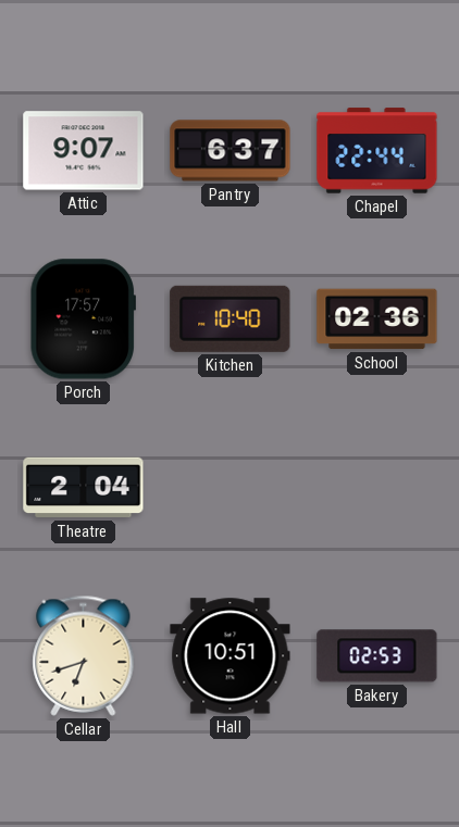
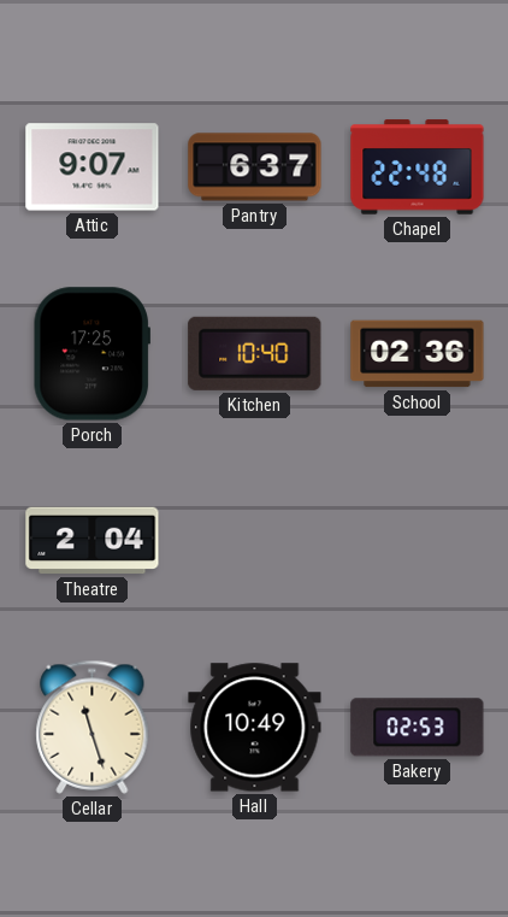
Chapel: 22:44 -> 22:48
Porch: 17:57 -> 17:25
Cellar: 6:42 -> 11:27
Hall: 10:51 -> 10:49
